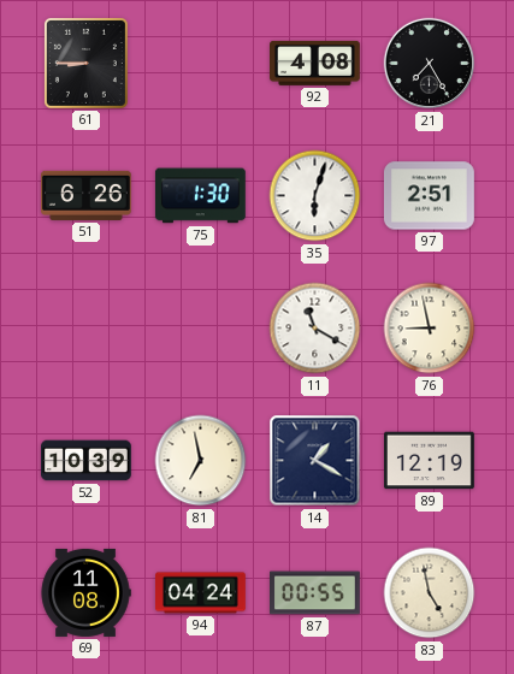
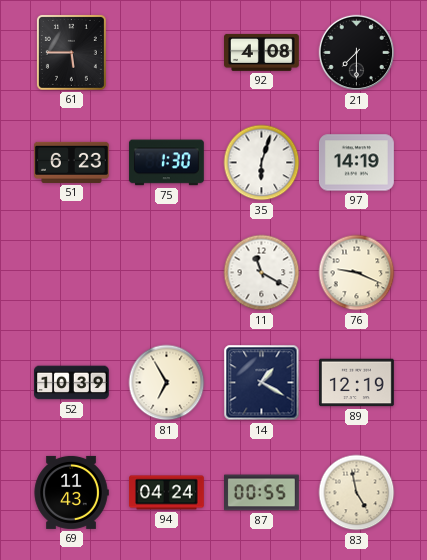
61: 8:45 -> 5:45
21: 7:25 -> 7:30
51: 6:26 -> 6:23
97: 2:51 -> 14:19
76: 8:58 -> 9:19
81: 6:58 -> 6:55
69: 11:08 -> 11:43
